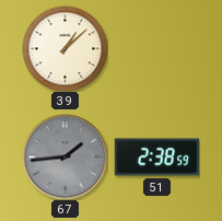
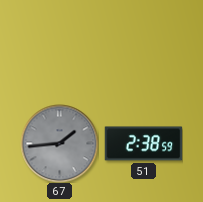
39: 1:08 -> none
